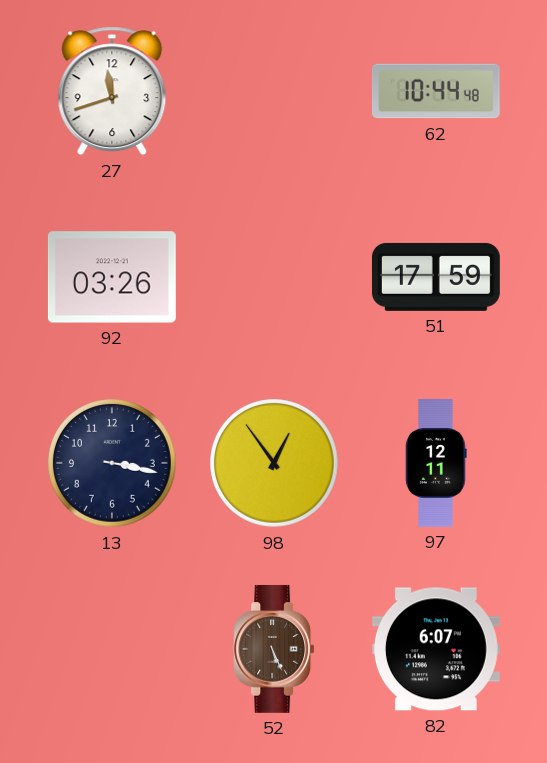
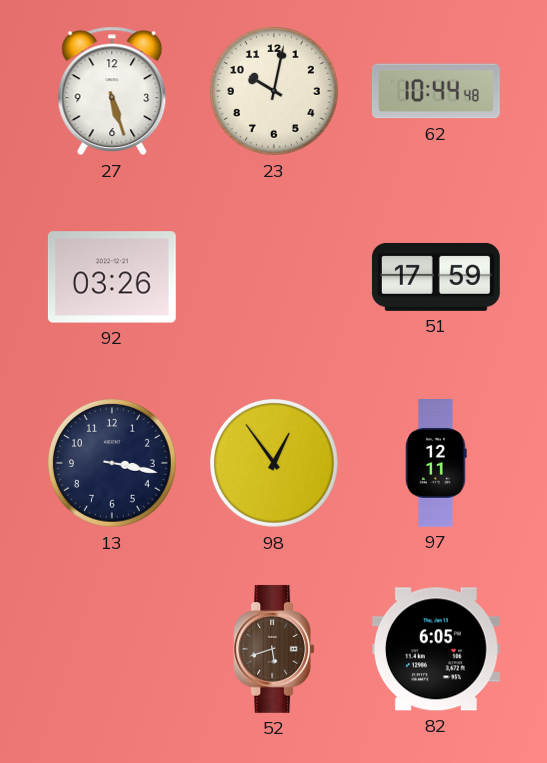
27: 11:42 -> 5:27
23: none -> 10:02
52: 5:26 -> 5:42
82: 6:07 -> 6:05
